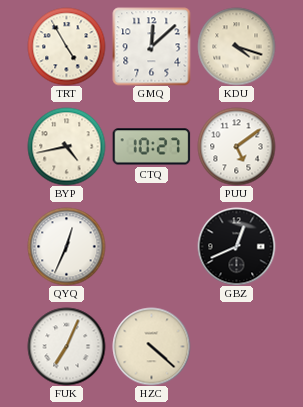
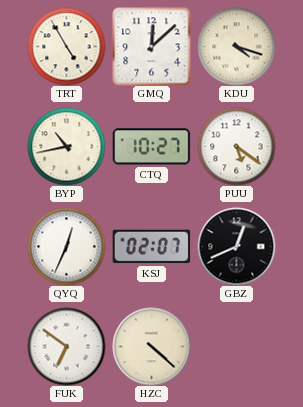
BYP: 4:43 -> 10:43
PUU: 5:09 -> 5:21
KSJ: none -> 02:07
FUK: 7:04 -> 6:51
